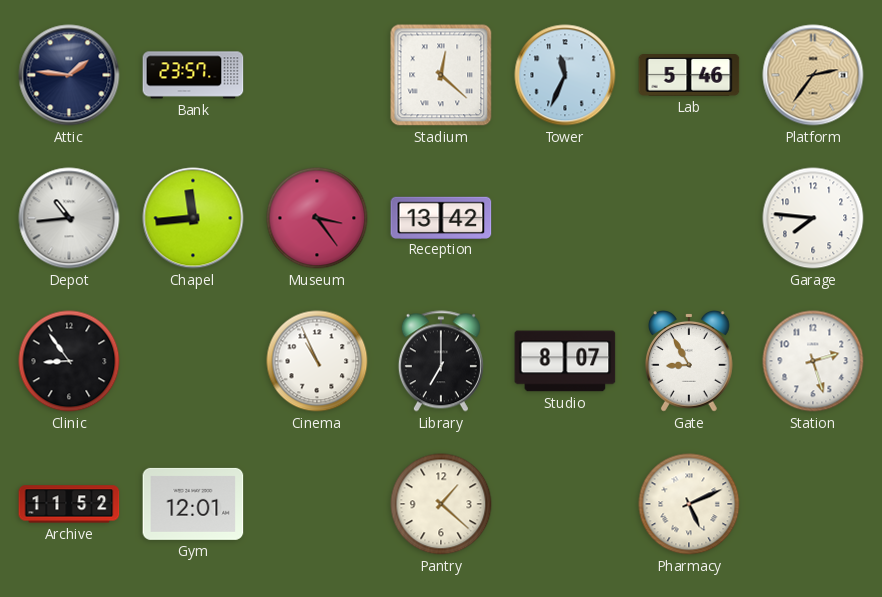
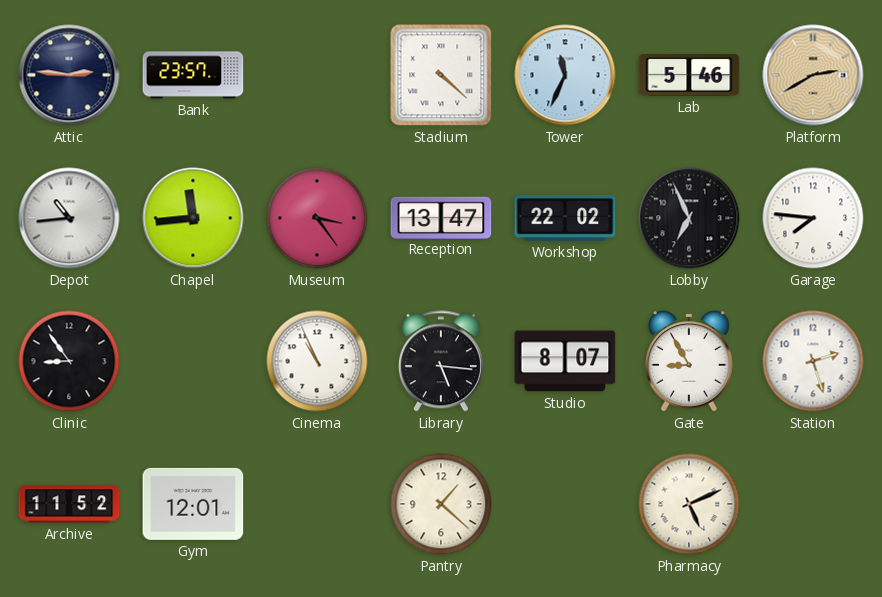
Attic: 1:46 -> 2:46
Stadium: 12:22 -> 4:22
Platform: 2:36 -> 2:40
Reception: 13:42 -> 13:47
Workshop: none -> 22:02
Lobby: none -> 6:56
Library: 7:00 -> 5:16
